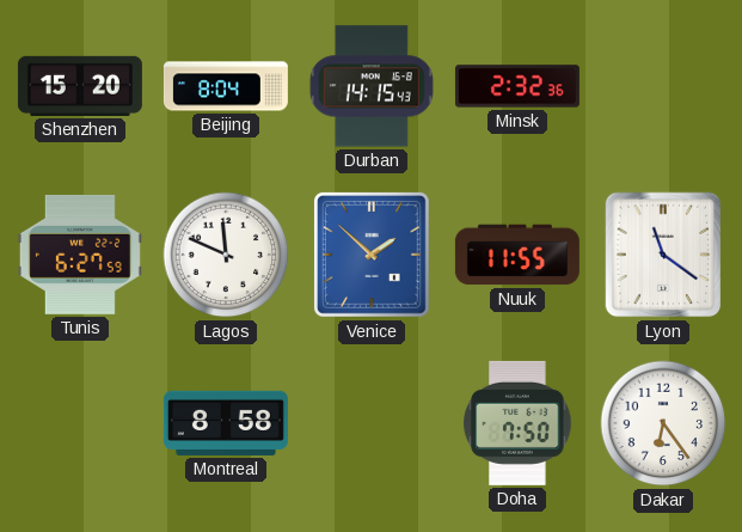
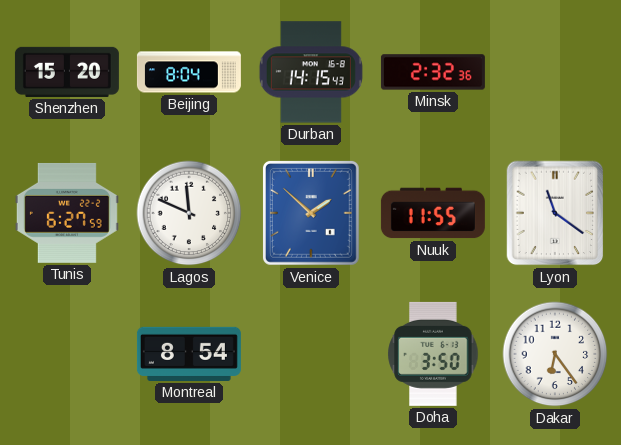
Montreal: 8:58 -> 8:54
Doha: 7:50 -> 3:50
